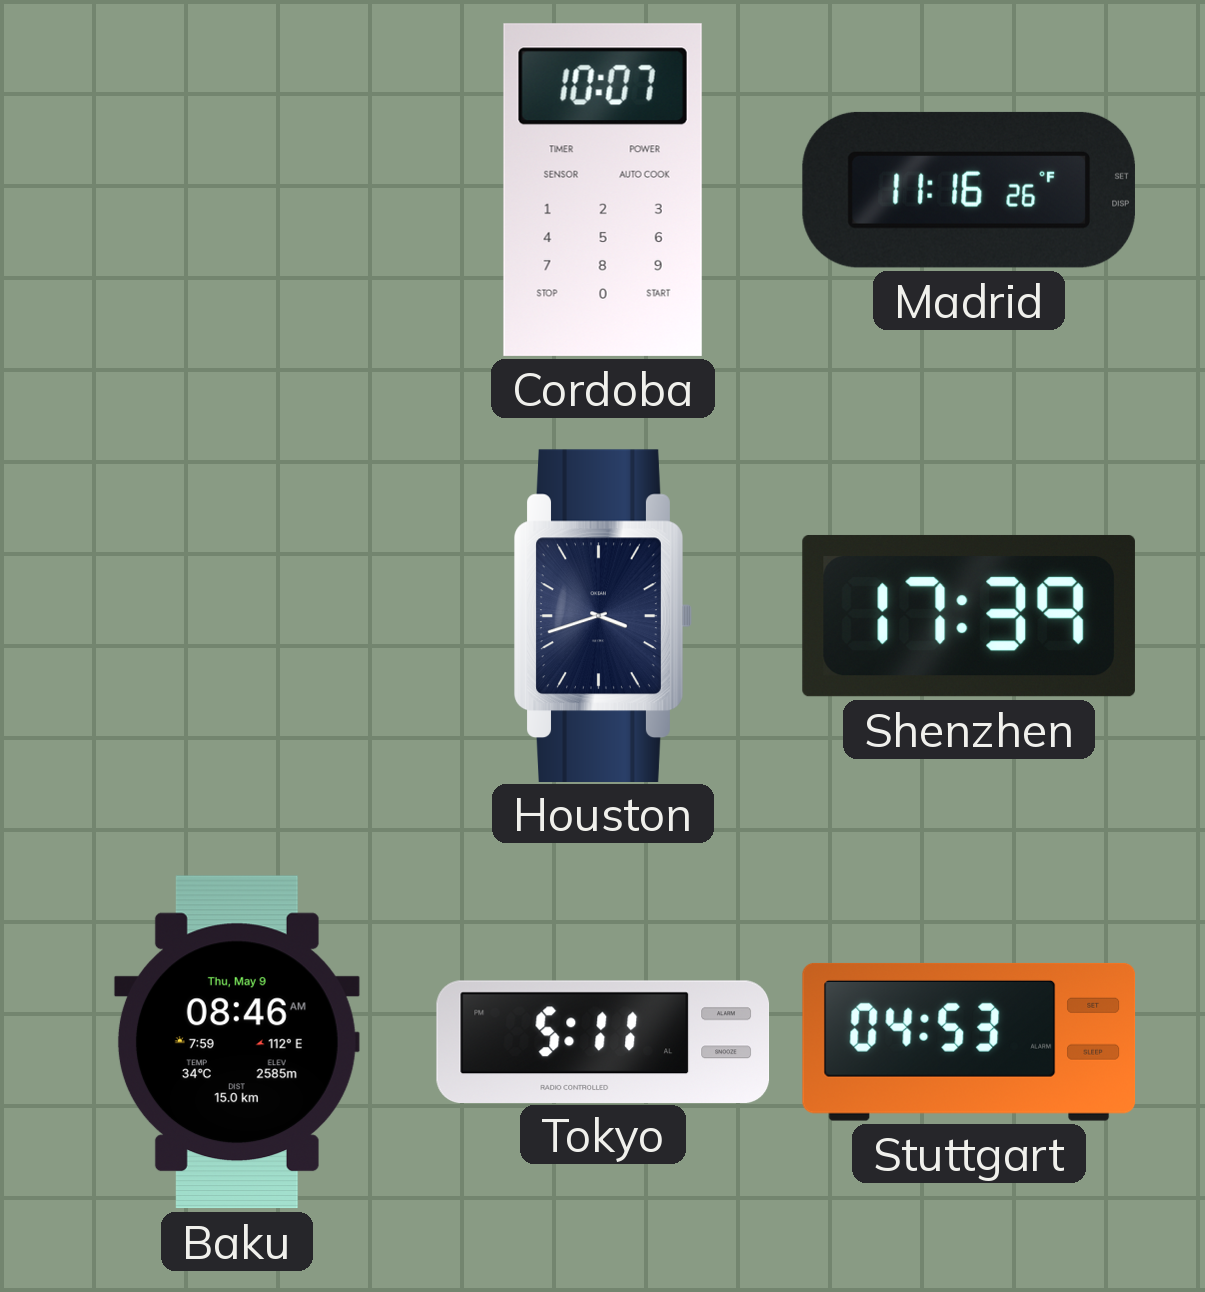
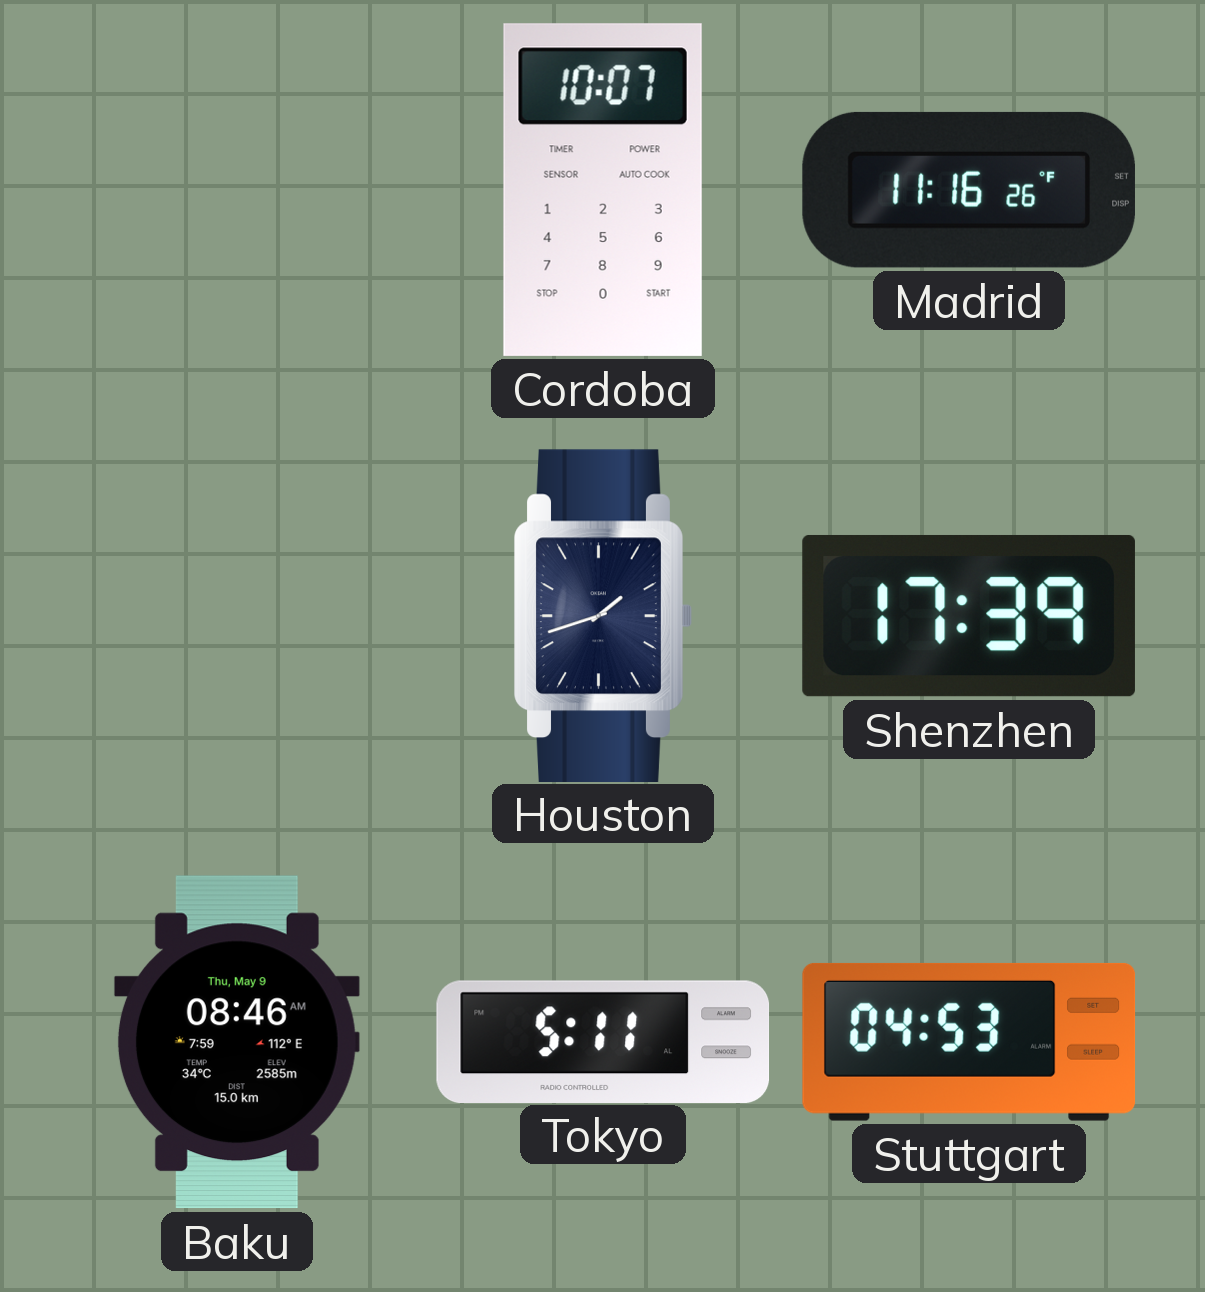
Houston: 3:42 -> 1:42
